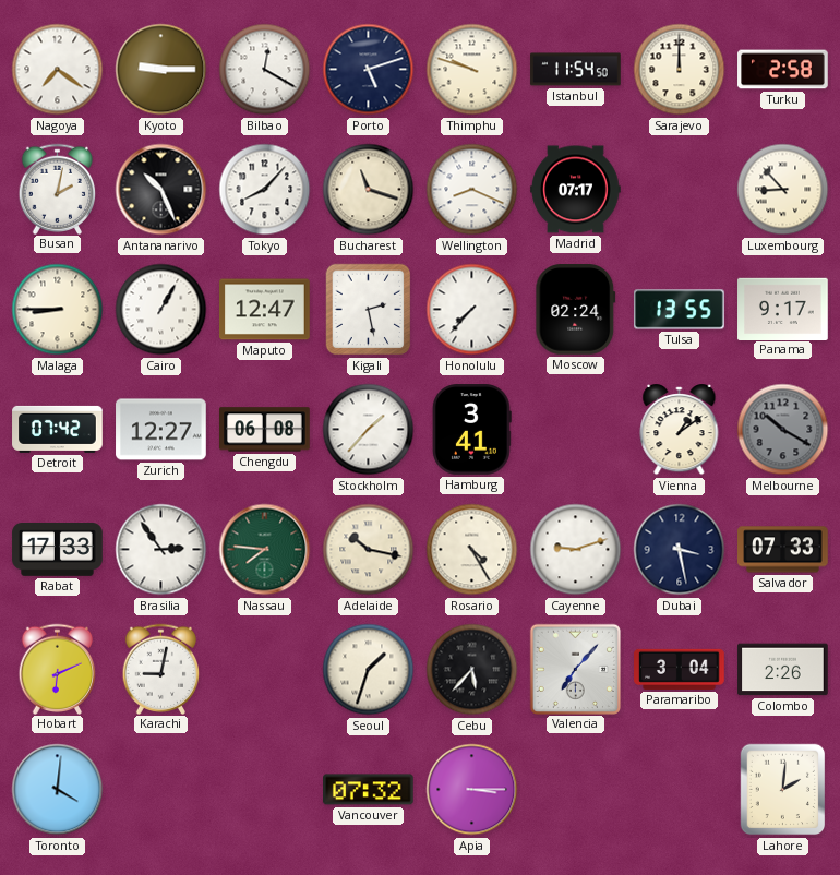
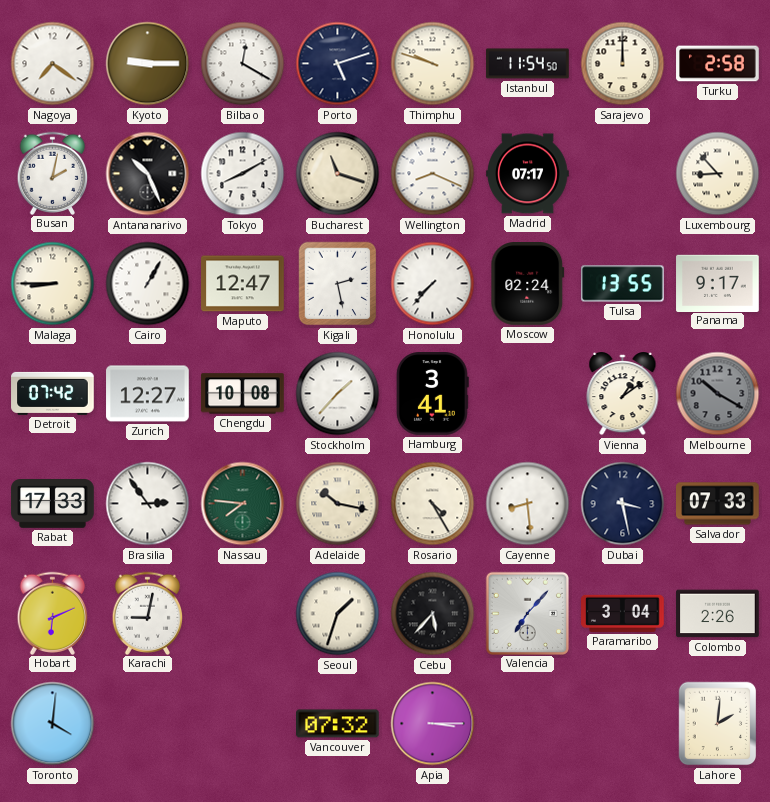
Tokyo: 8:07 -> 8:10
Chengdu: 06:08 -> 10:08
Cayenne: 9:12 -> 8:29
